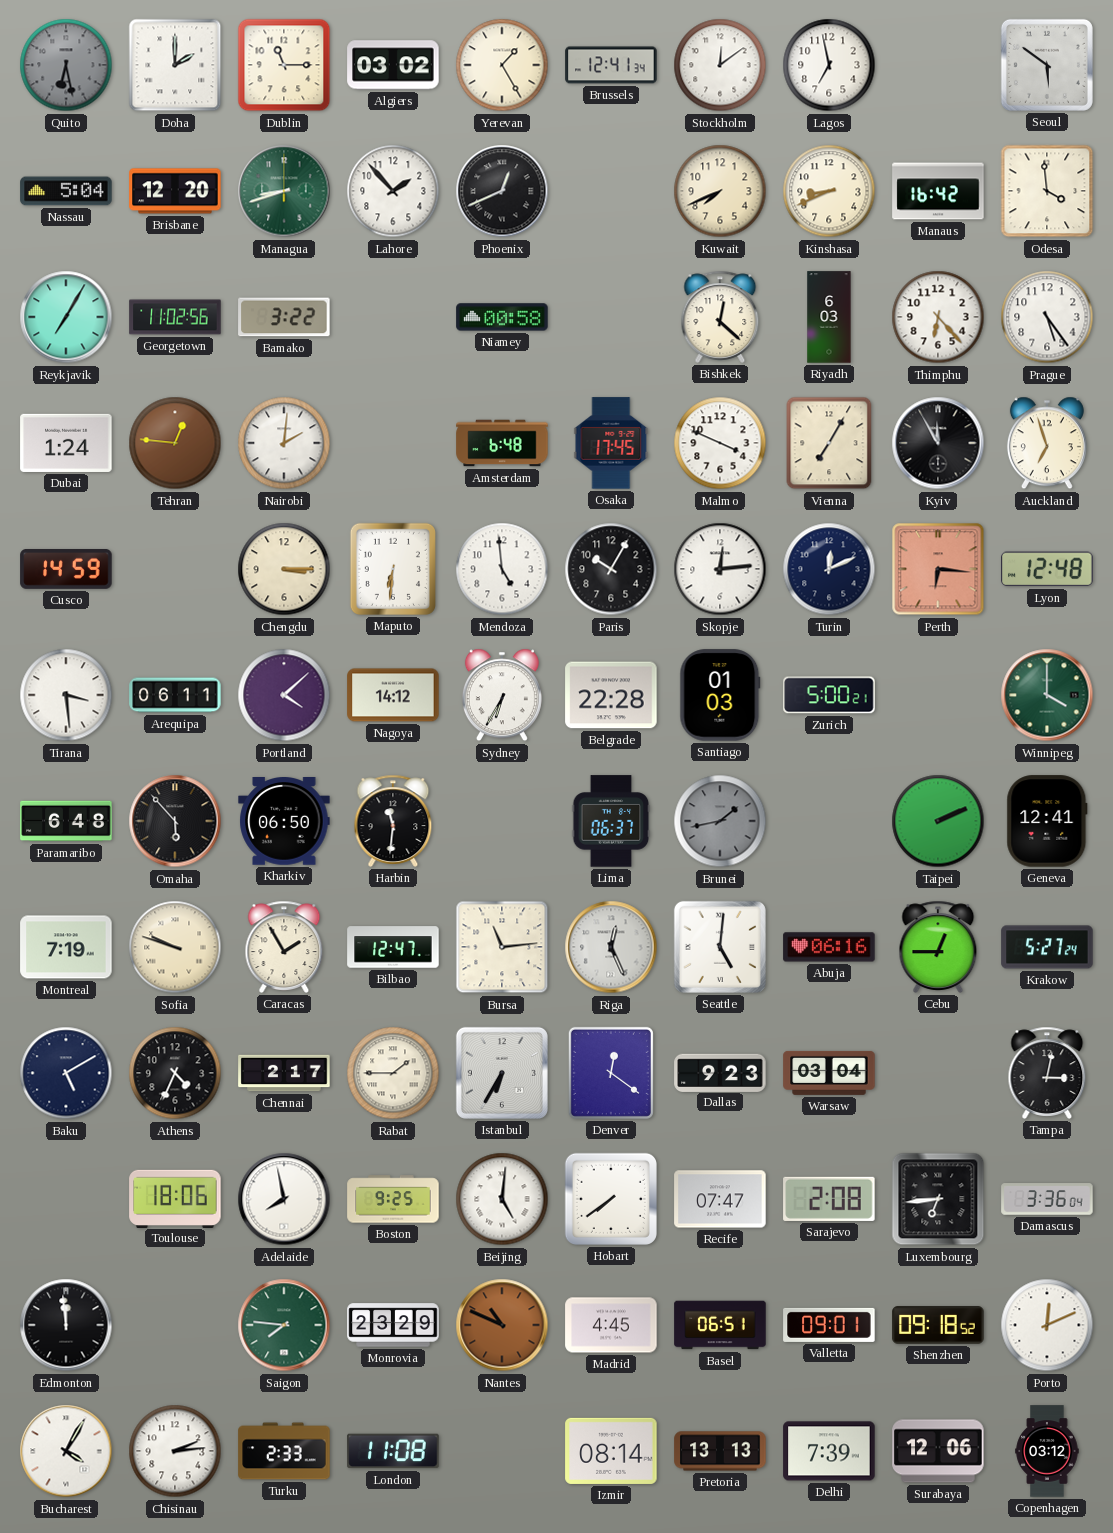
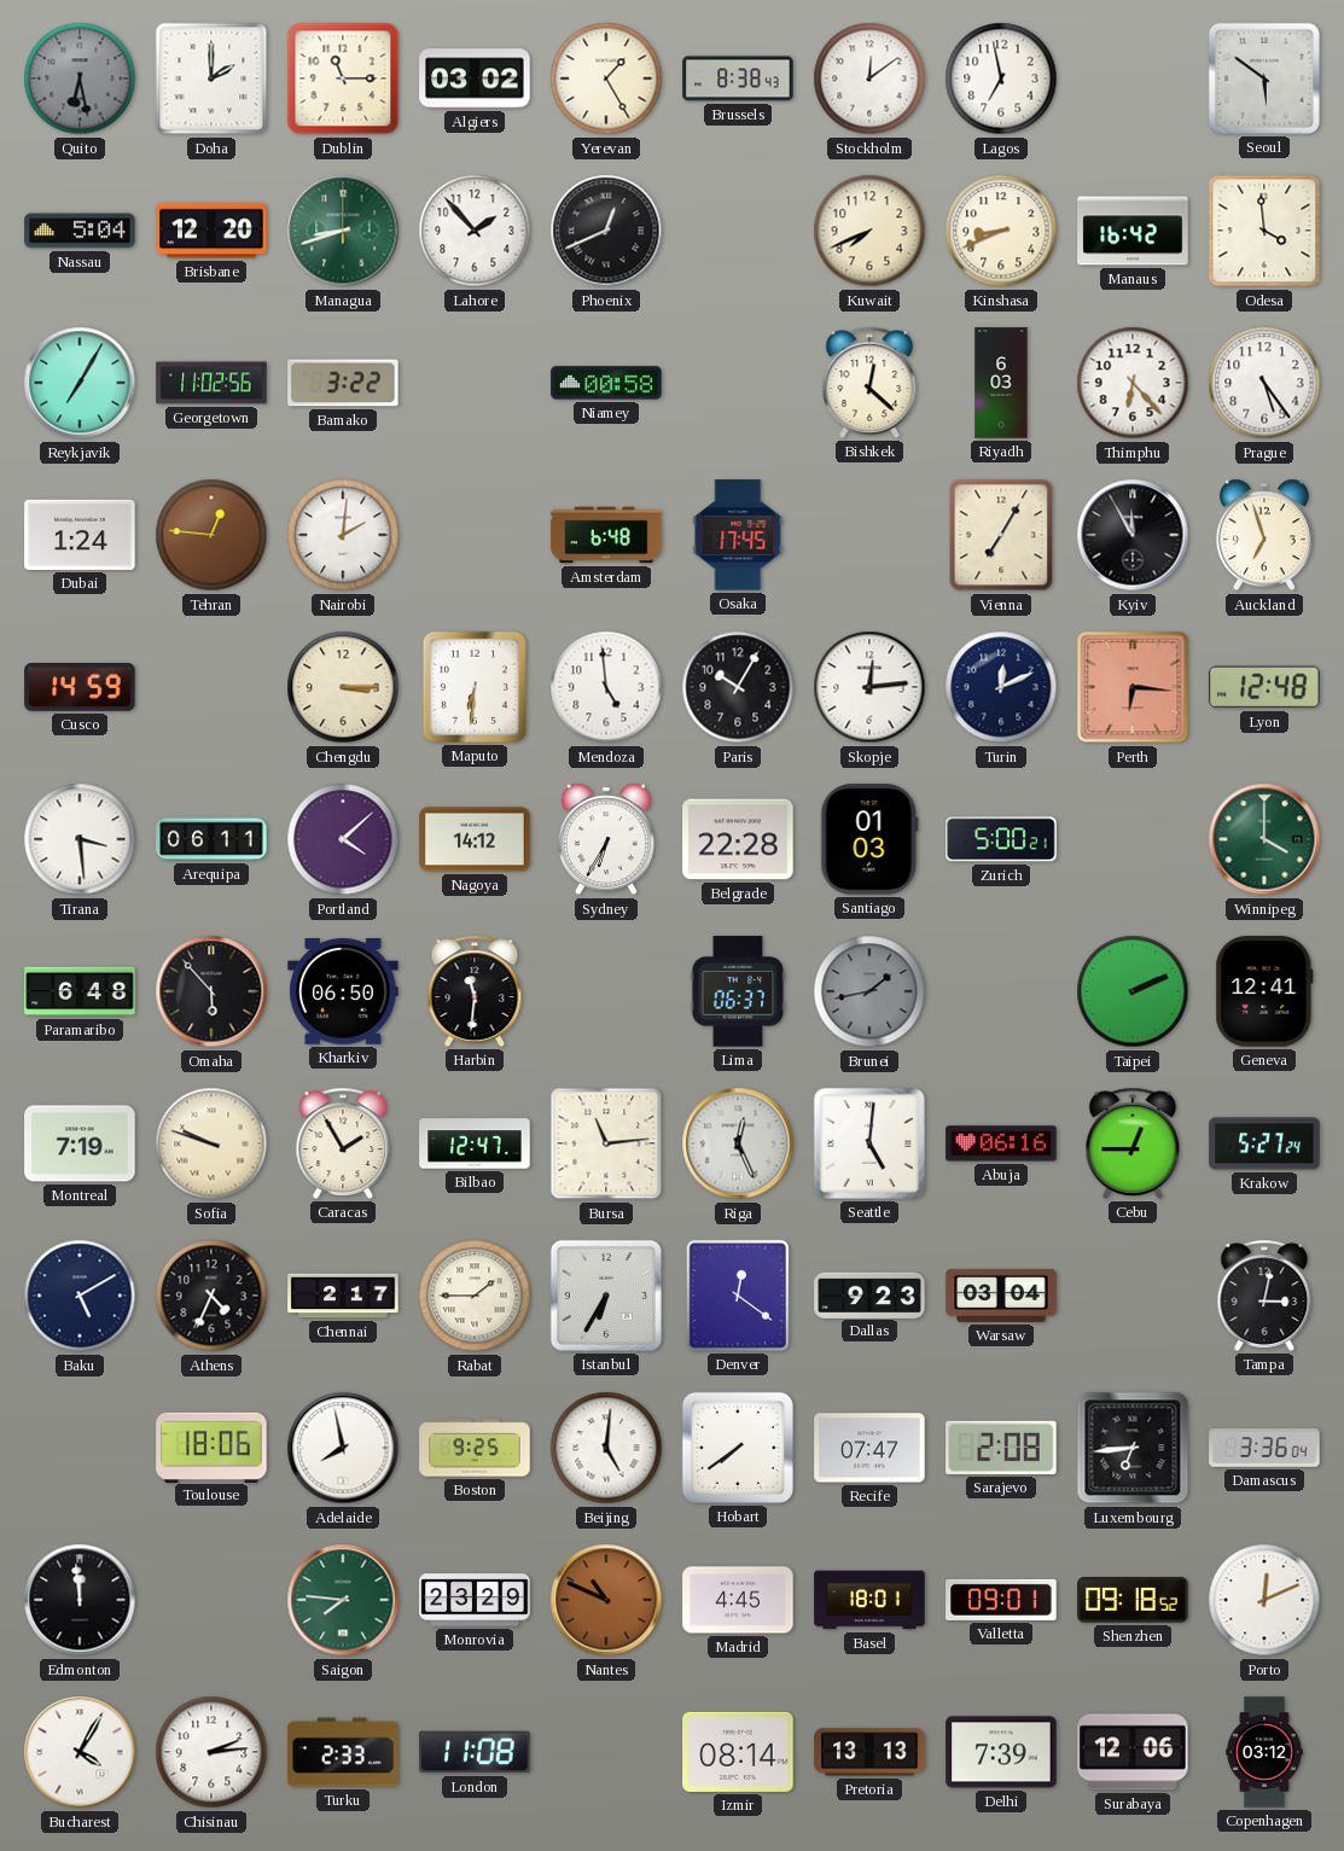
Brussels: 12:41 -> 8:38
Malmo: 3:49 -> none
Basel: 06:51 -> 18:01
